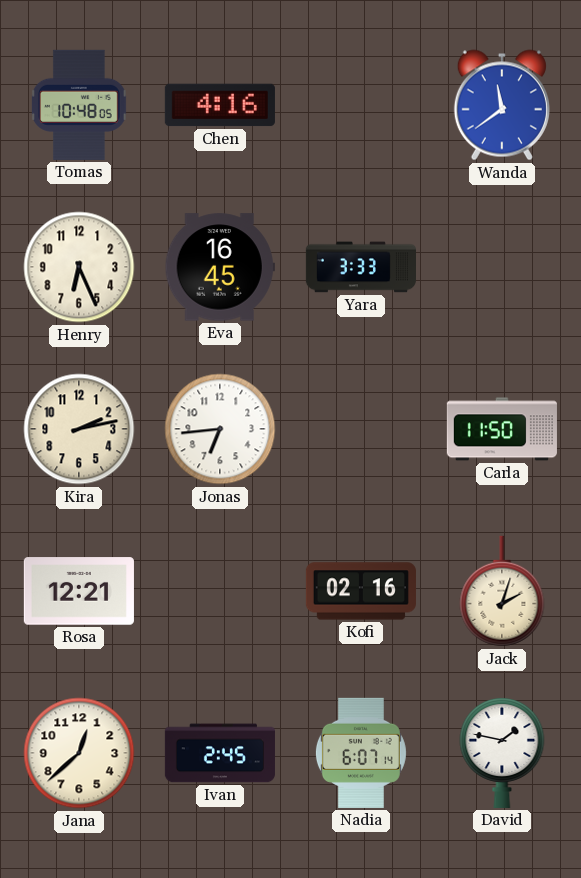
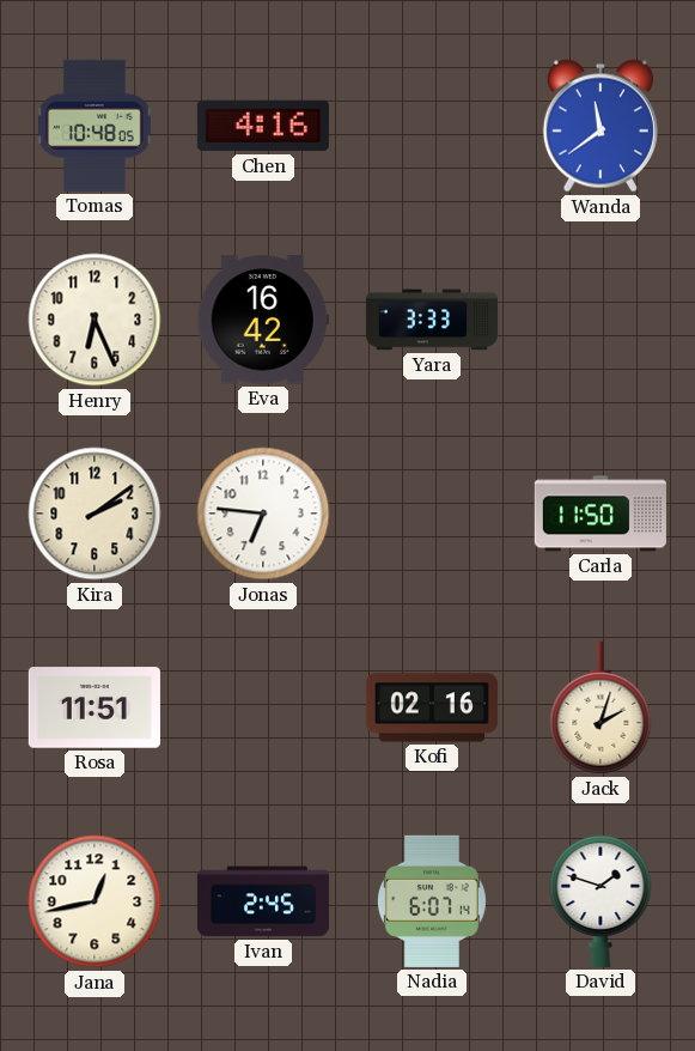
Eva: 16:45 -> 16:42
Kira: 2:13 -> 2:09
Jonas: 6:44 -> 6:46
Rosa: 12:21 -> 11:51
Jana: 12:38 -> 12:43
David: 1:47 -> 1:48
